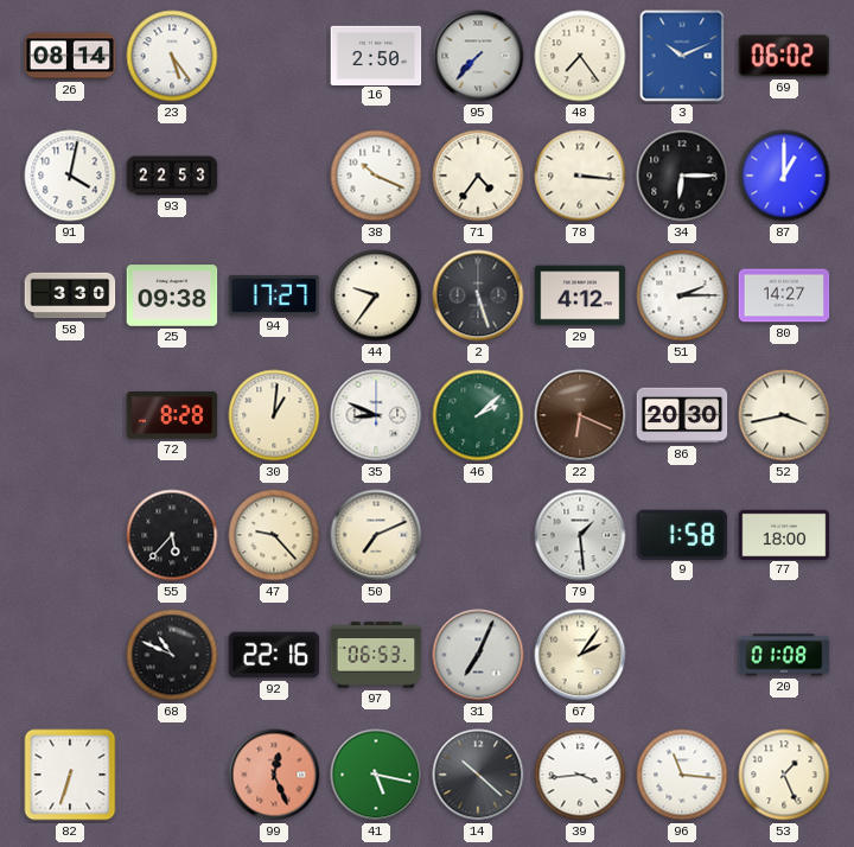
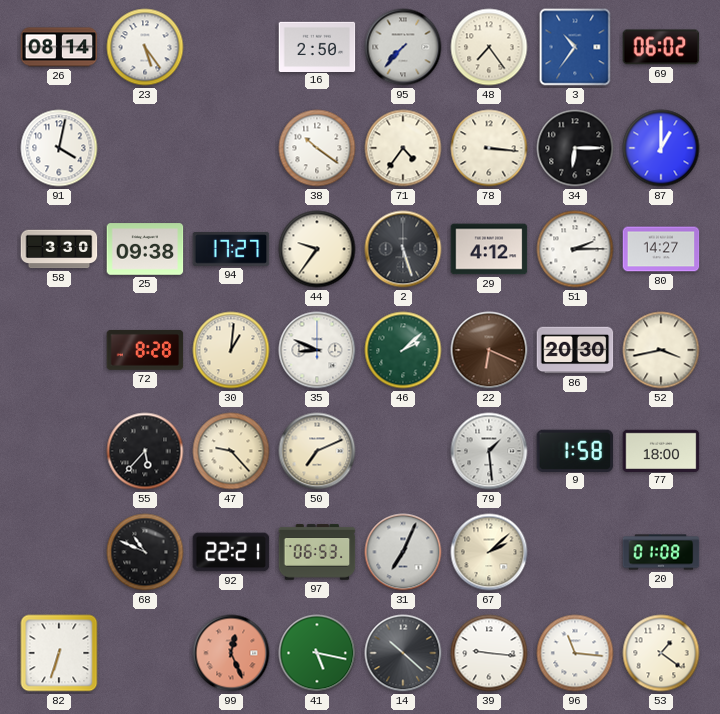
3: 10:11 -> 10:36
93: 22:53 -> none
38: 10:19 -> 10:21
92: 22:16 -> 22:21
67: 2:06 -> 2:08
39: 3:44 -> 9:16
53: 1:26 -> 1:21
